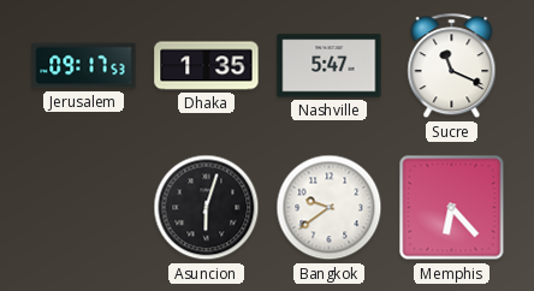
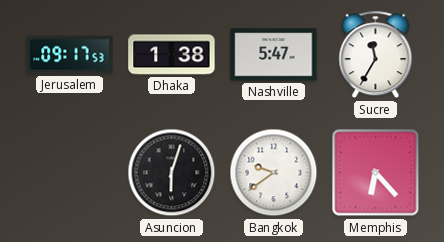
Dhaka: 1:35 -> 1:38
Sucre: 11:19 -> 11:35
